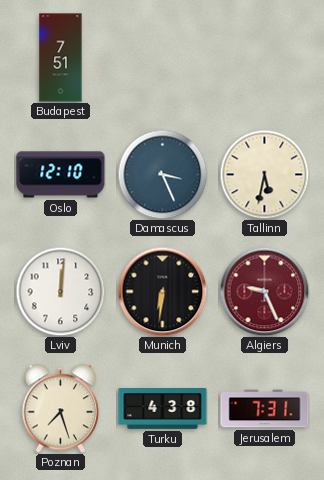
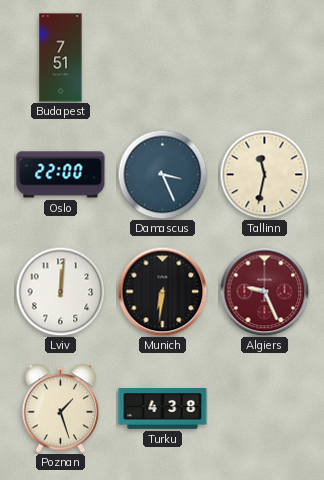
Oslo: 12:10 -> 22:00
Tallinn: 5:32 -> 11:32
Poznan: 7:27 -> 1:27
Jerusalem: 7:31 -> none
